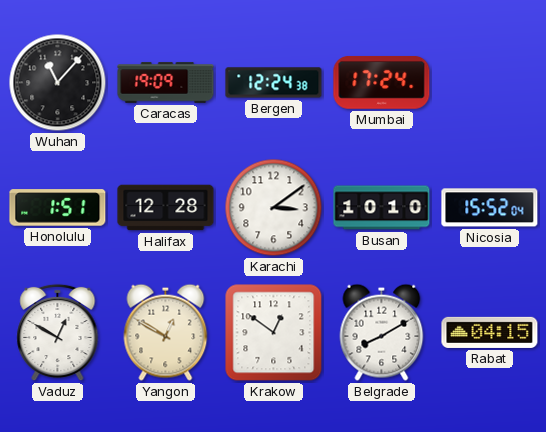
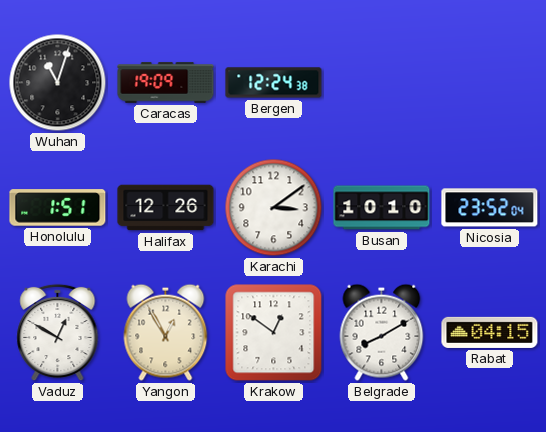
Wuhan: 11:07 -> 11:03
Mumbai: 17:24 -> none
Halifax: 12:28 -> 12:26
Nicosia: 15:52 -> 23:52
Yangon: 12:50 -> 12:55
